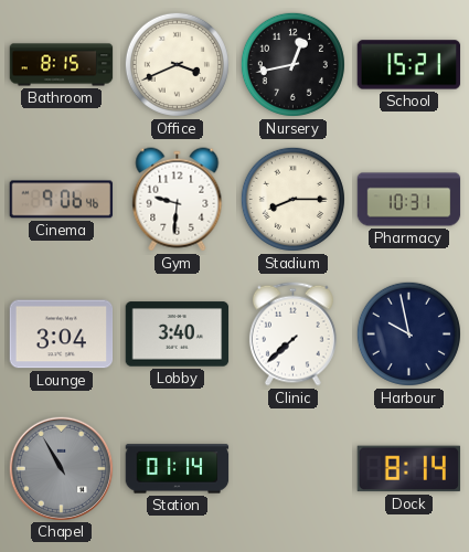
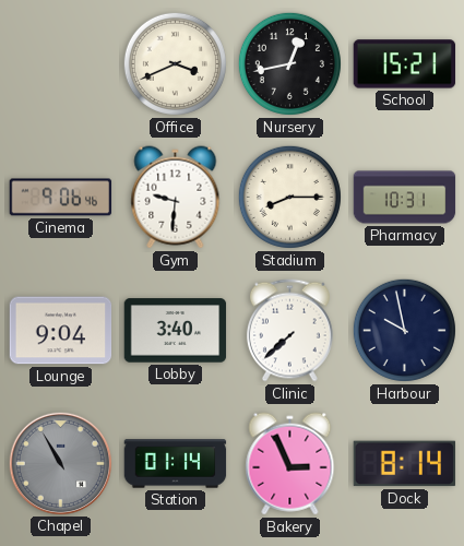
Bathroom: 8:15 -> none
Lounge: 3:04 -> 9:04
Bakery: none -> 2:56
